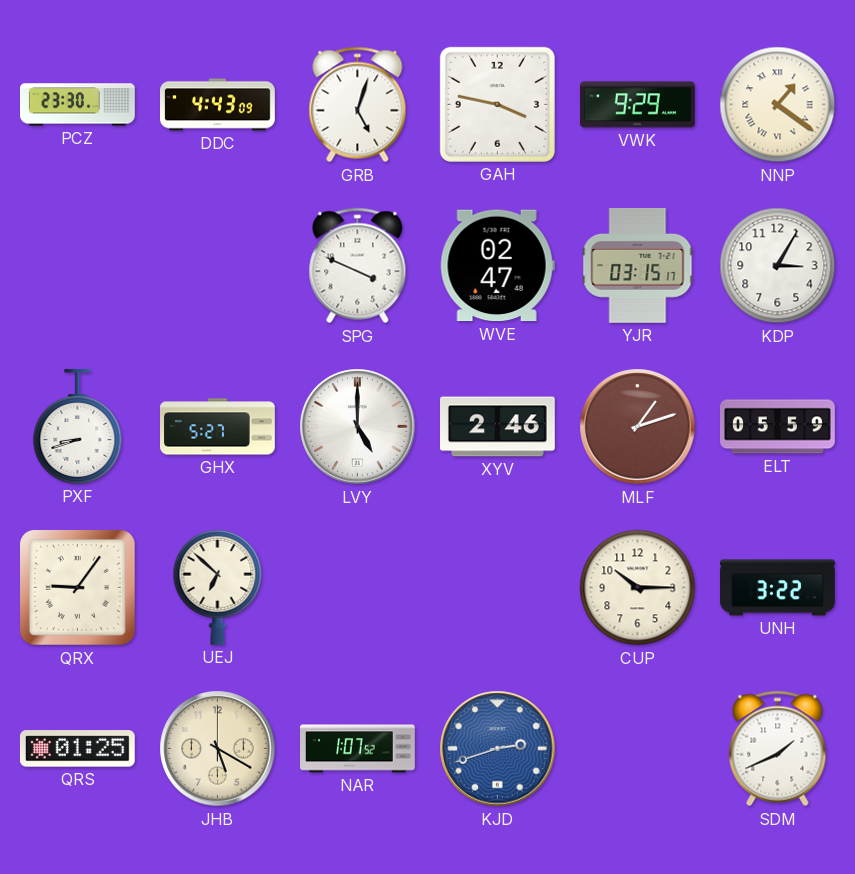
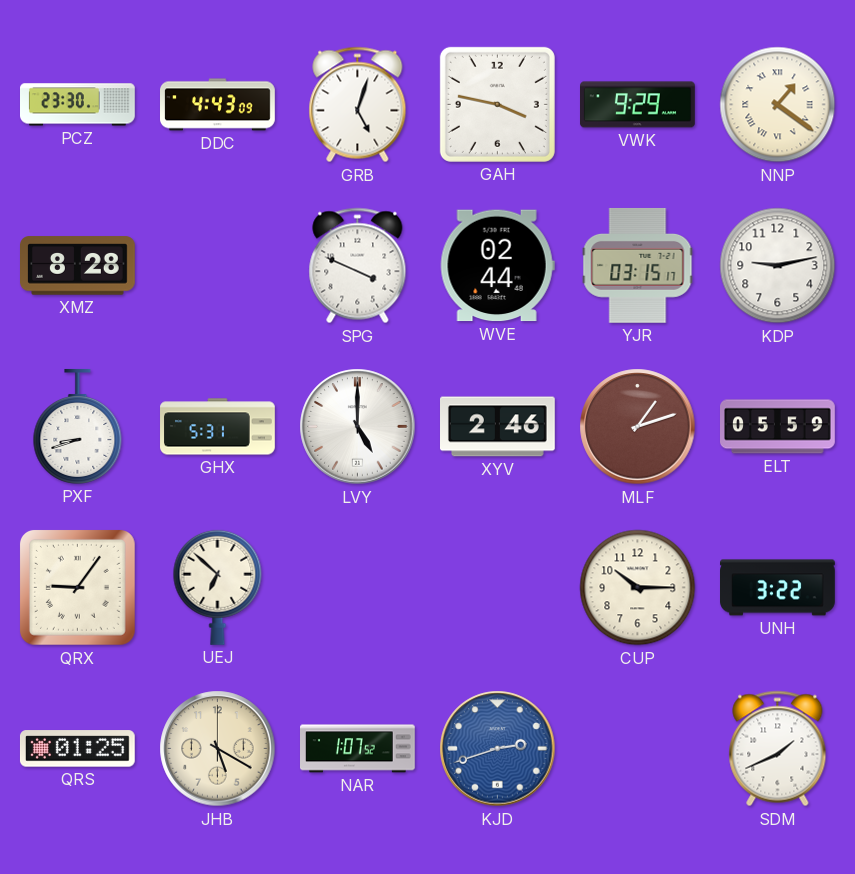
XMZ: none -> 8:28
WVE: 02:47 -> 02:44
KDP: 3:05 -> 9:13
GHX: 5:27 -> 5:31
